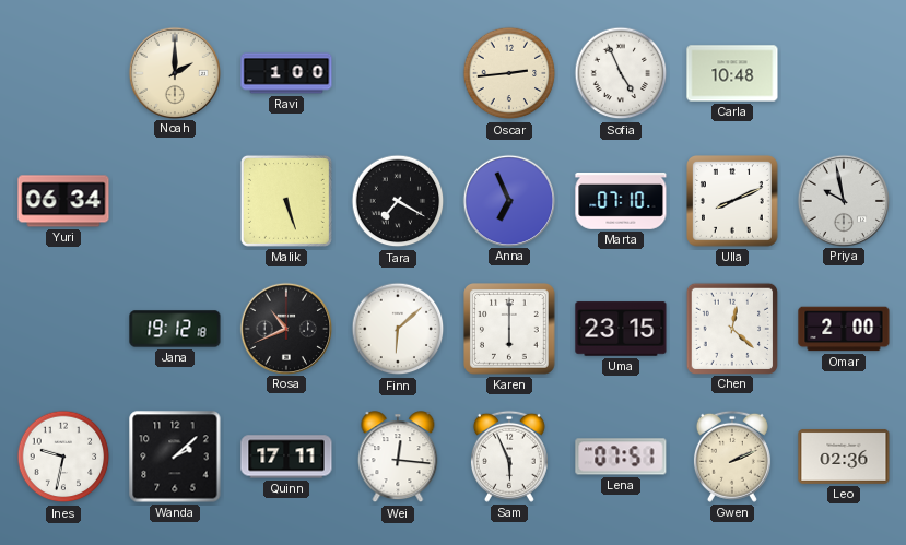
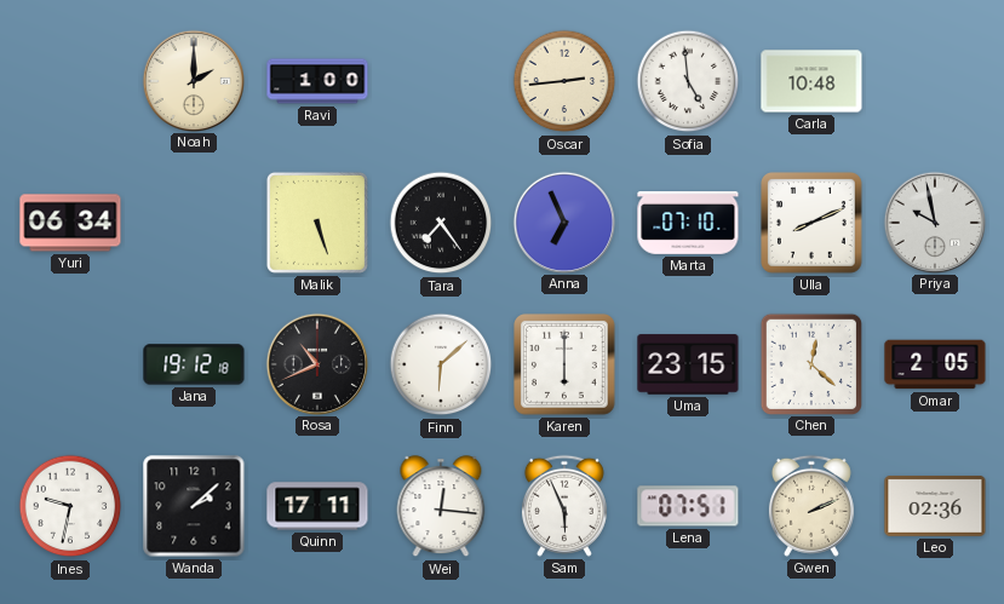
Sofia: 4:56 -> 4:59
Tara: 7:20 -> 7:24
Omar: 2:00 -> 2:05
